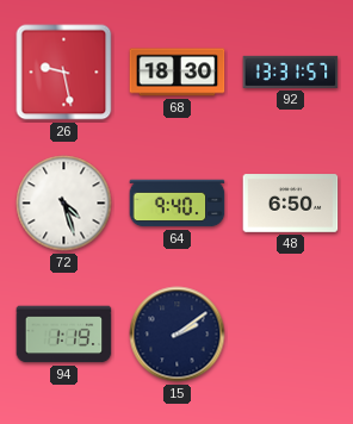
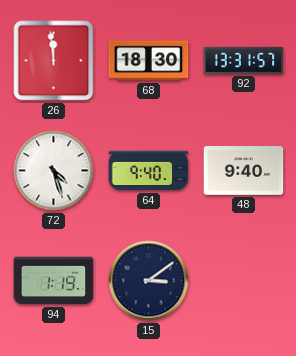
26: 9:28 -> 11:59
48: 6:50 -> 9:40
15: 2:09 -> 3:09
